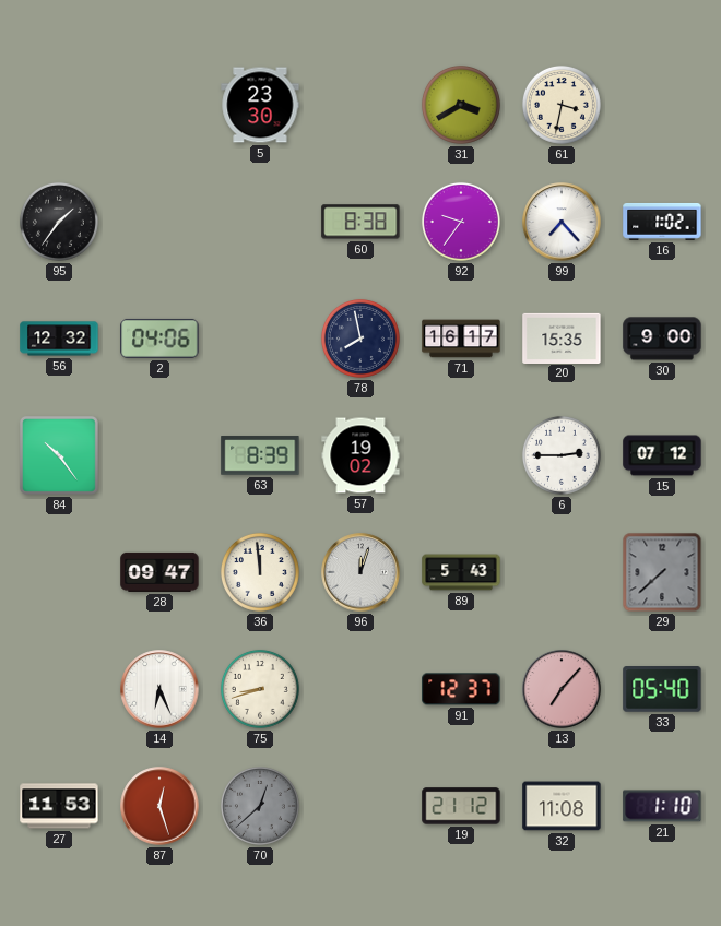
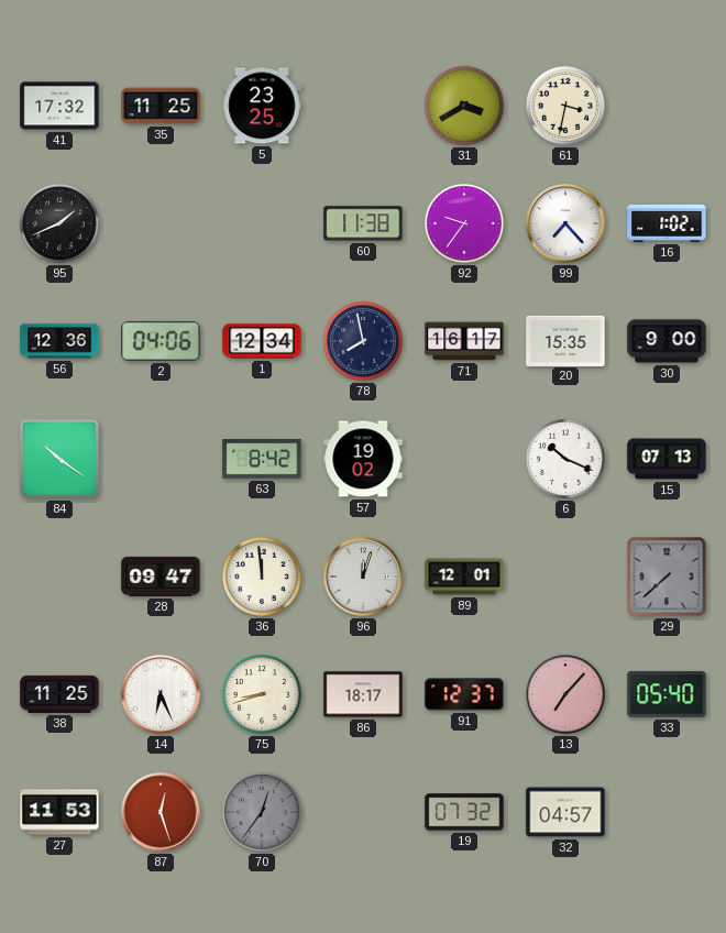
41: none -> 17:32
35: none -> 11:25
5: 23:30 -> 23:25
95: 1:36 -> 1:41
60: 8:38 -> 11:38
56: 12:32 -> 12:36
1: none -> 12:34
84: 10:24 -> 10:21
63: 8:39 -> 8:42
6: 2:45 -> 10:19
15: 07:12 -> 07:13
89: 5:43 -> 12:01
38: none -> 11:25
86: none -> 18:17
70: 12:38 -> 12:36
19: 21:12 -> 07:32
32: 11:08 -> 04:57
21: 1:10 -> none
